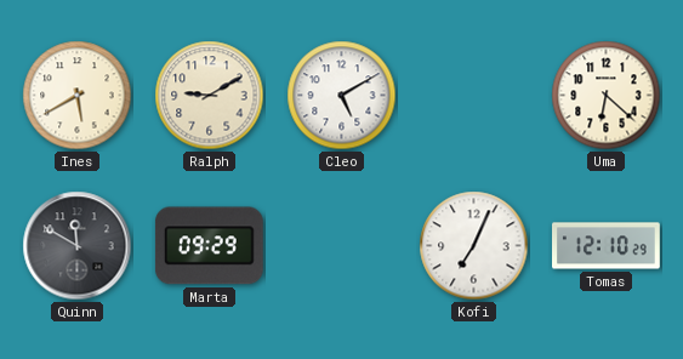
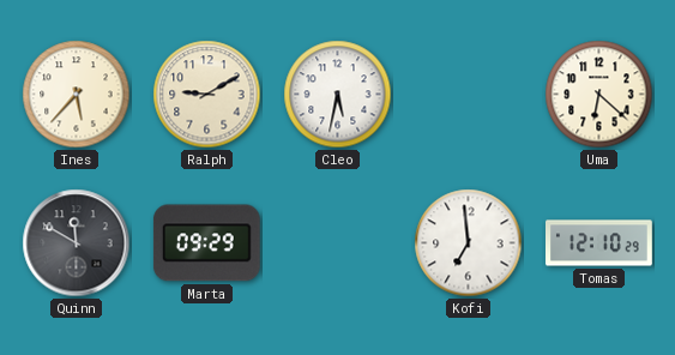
Ines: 5:40 -> 5:37
Cleo: 5:10 -> 5:32
Kofi: 7:04 -> 6:59
